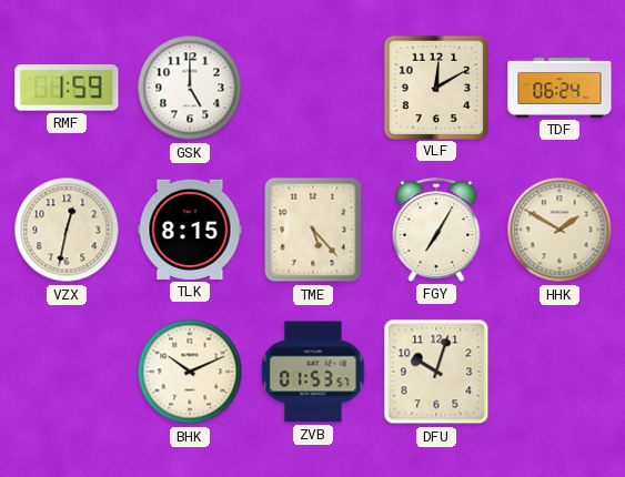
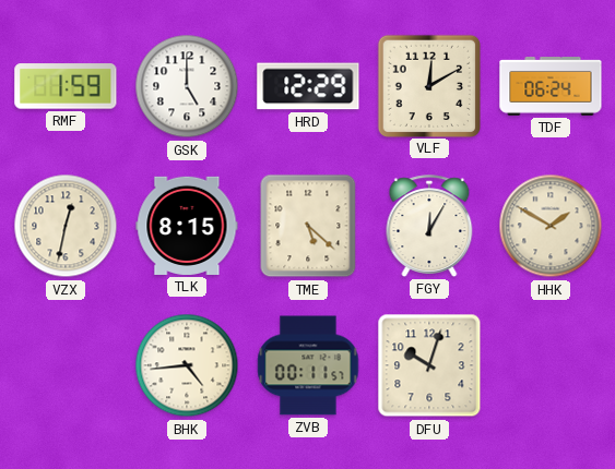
HRD: none -> 12:29
TME: 5:23 -> 5:22
FGY: 7:05 -> 12:05
BHK: 10:11 -> 4:44
ZVB: 01:53 -> 00:11
